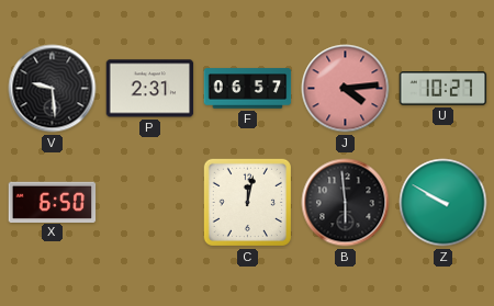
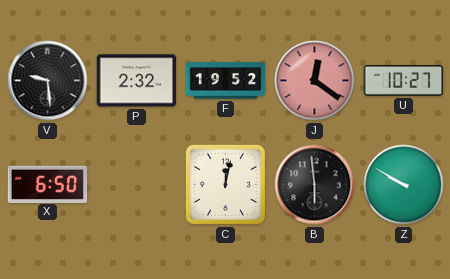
P: 2:31 -> 2:32
F: 06:57 -> 19:52
J: 4:14 -> 12:21
